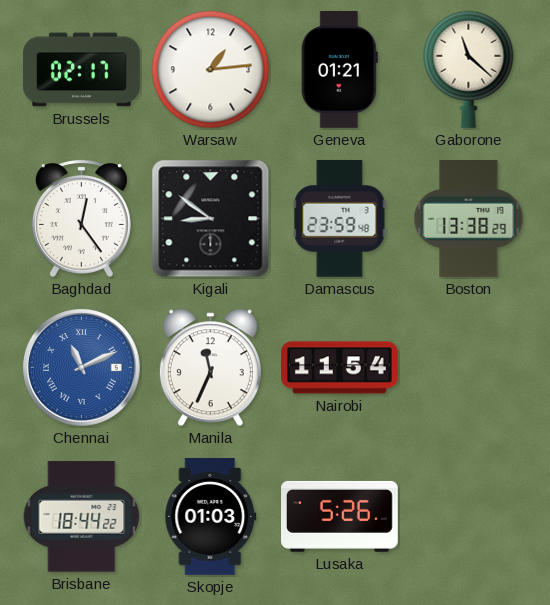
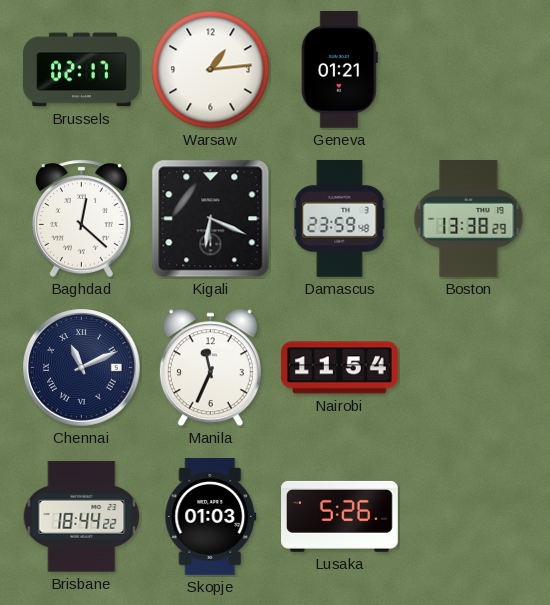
Gaborone: 11:22 -> none
Baghdad: 12:24 -> 12:22
Kigali: 8:51 -> 6:19
Chennai dial: blue -> navy
